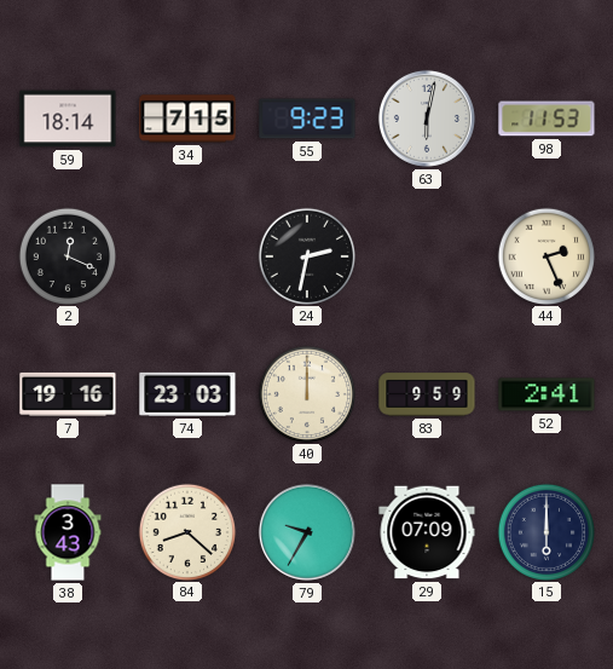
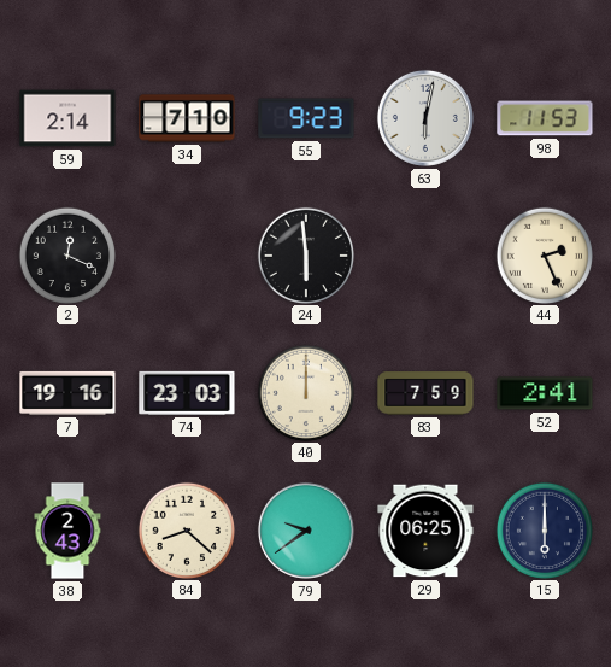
59: 18:14 -> 2:14
34: 7:15 -> 7:10
24: 2:32 -> 5:59
83: 9:59 -> 7:59
38: 3:43 -> 2:43
79: 9:35 -> 9:39
29: 07:09 -> 06:25
